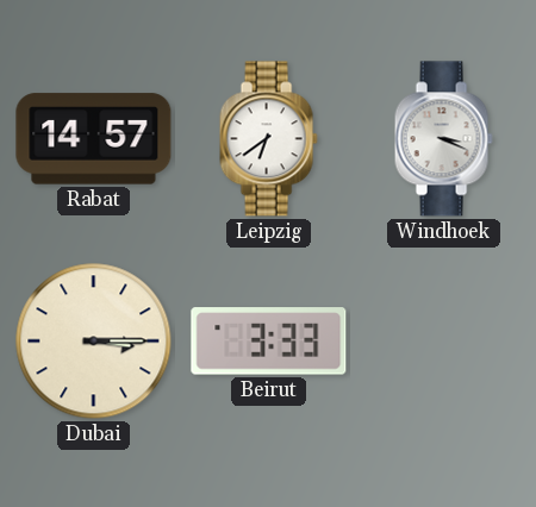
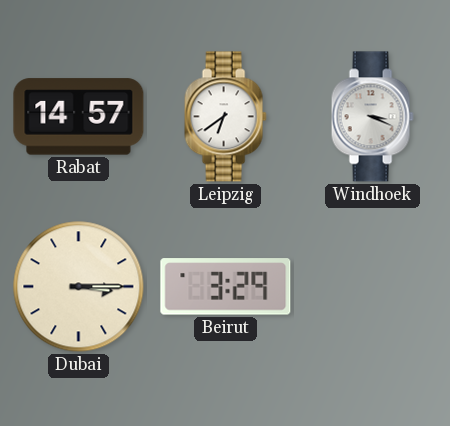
Beirut: 3:33 -> 3:29
